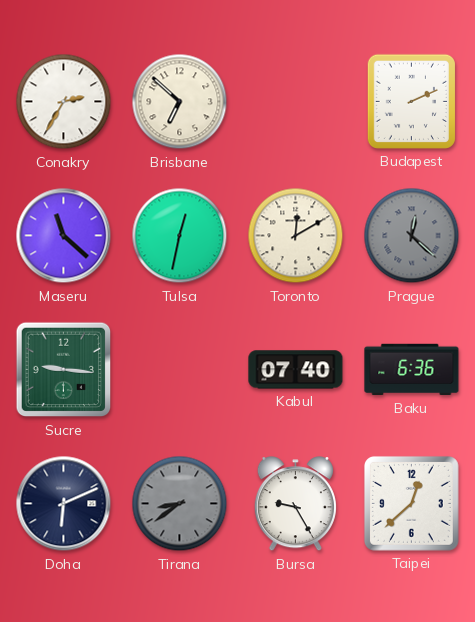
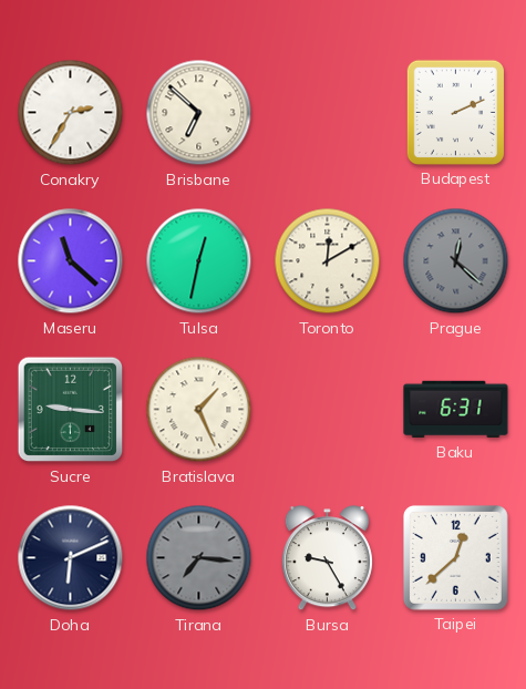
Bratislava: none -> 1:26
Kabul: 07:40 -> none
Baku: 6:36 -> 6:31
Tirana: 8:39 -> 7:16
